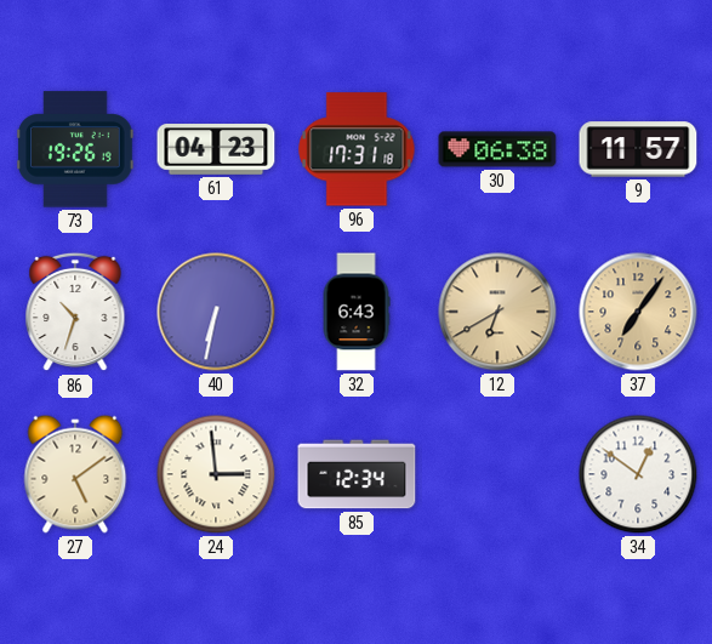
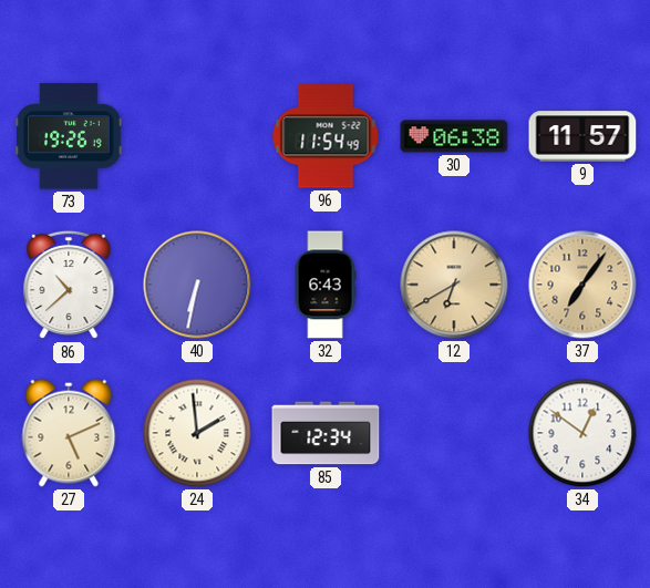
61: 04:23 -> none
96: 17:31 -> 11:54
86: 10:33 -> 10:38
27: 5:09 -> 5:11
24: 2:59 -> 1:59
